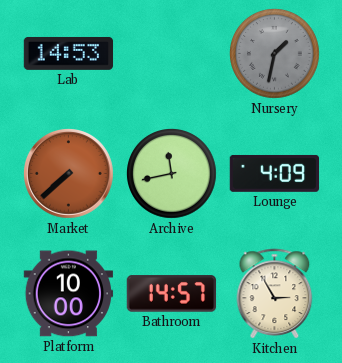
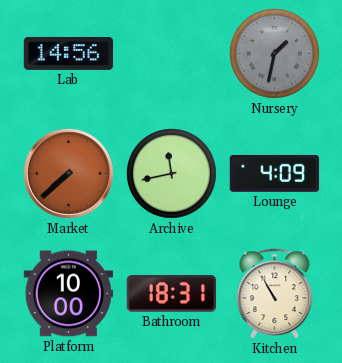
Lab: 14:53 -> 14:56
Bathroom: 14:57 -> 18:31
Kitchen: 2:55 -> 10:55
